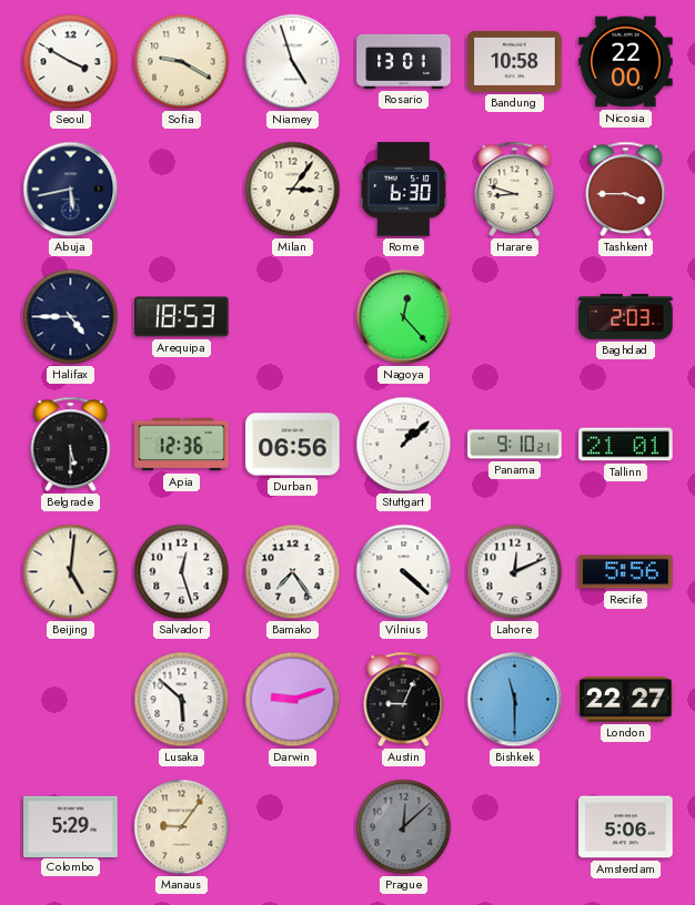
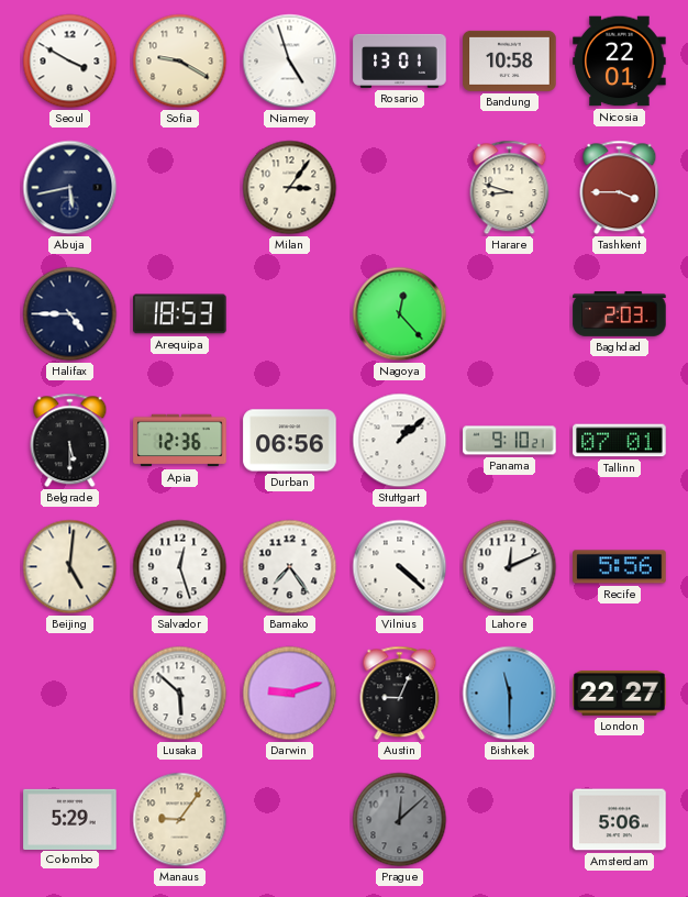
Nicosia: 22:00 -> 22:01
Rome: 6:30 -> none
Tallinn: 21:01 -> 07:01
